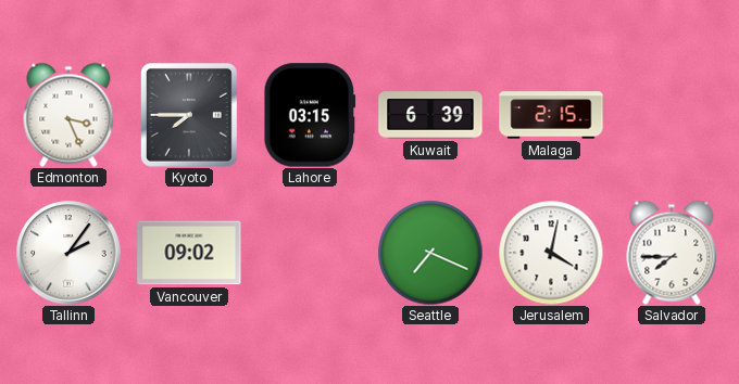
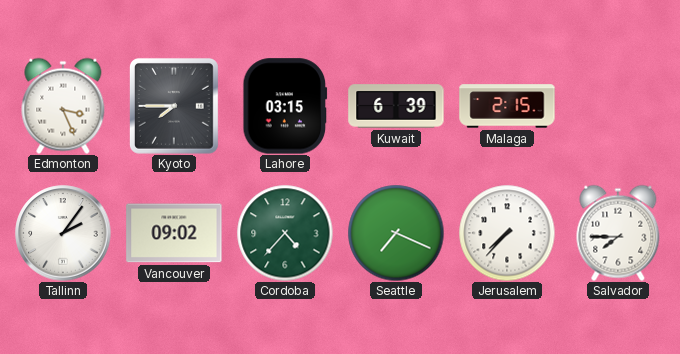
Cordoba: none -> 4:37
Jerusalem: 4:02 -> 7:37
